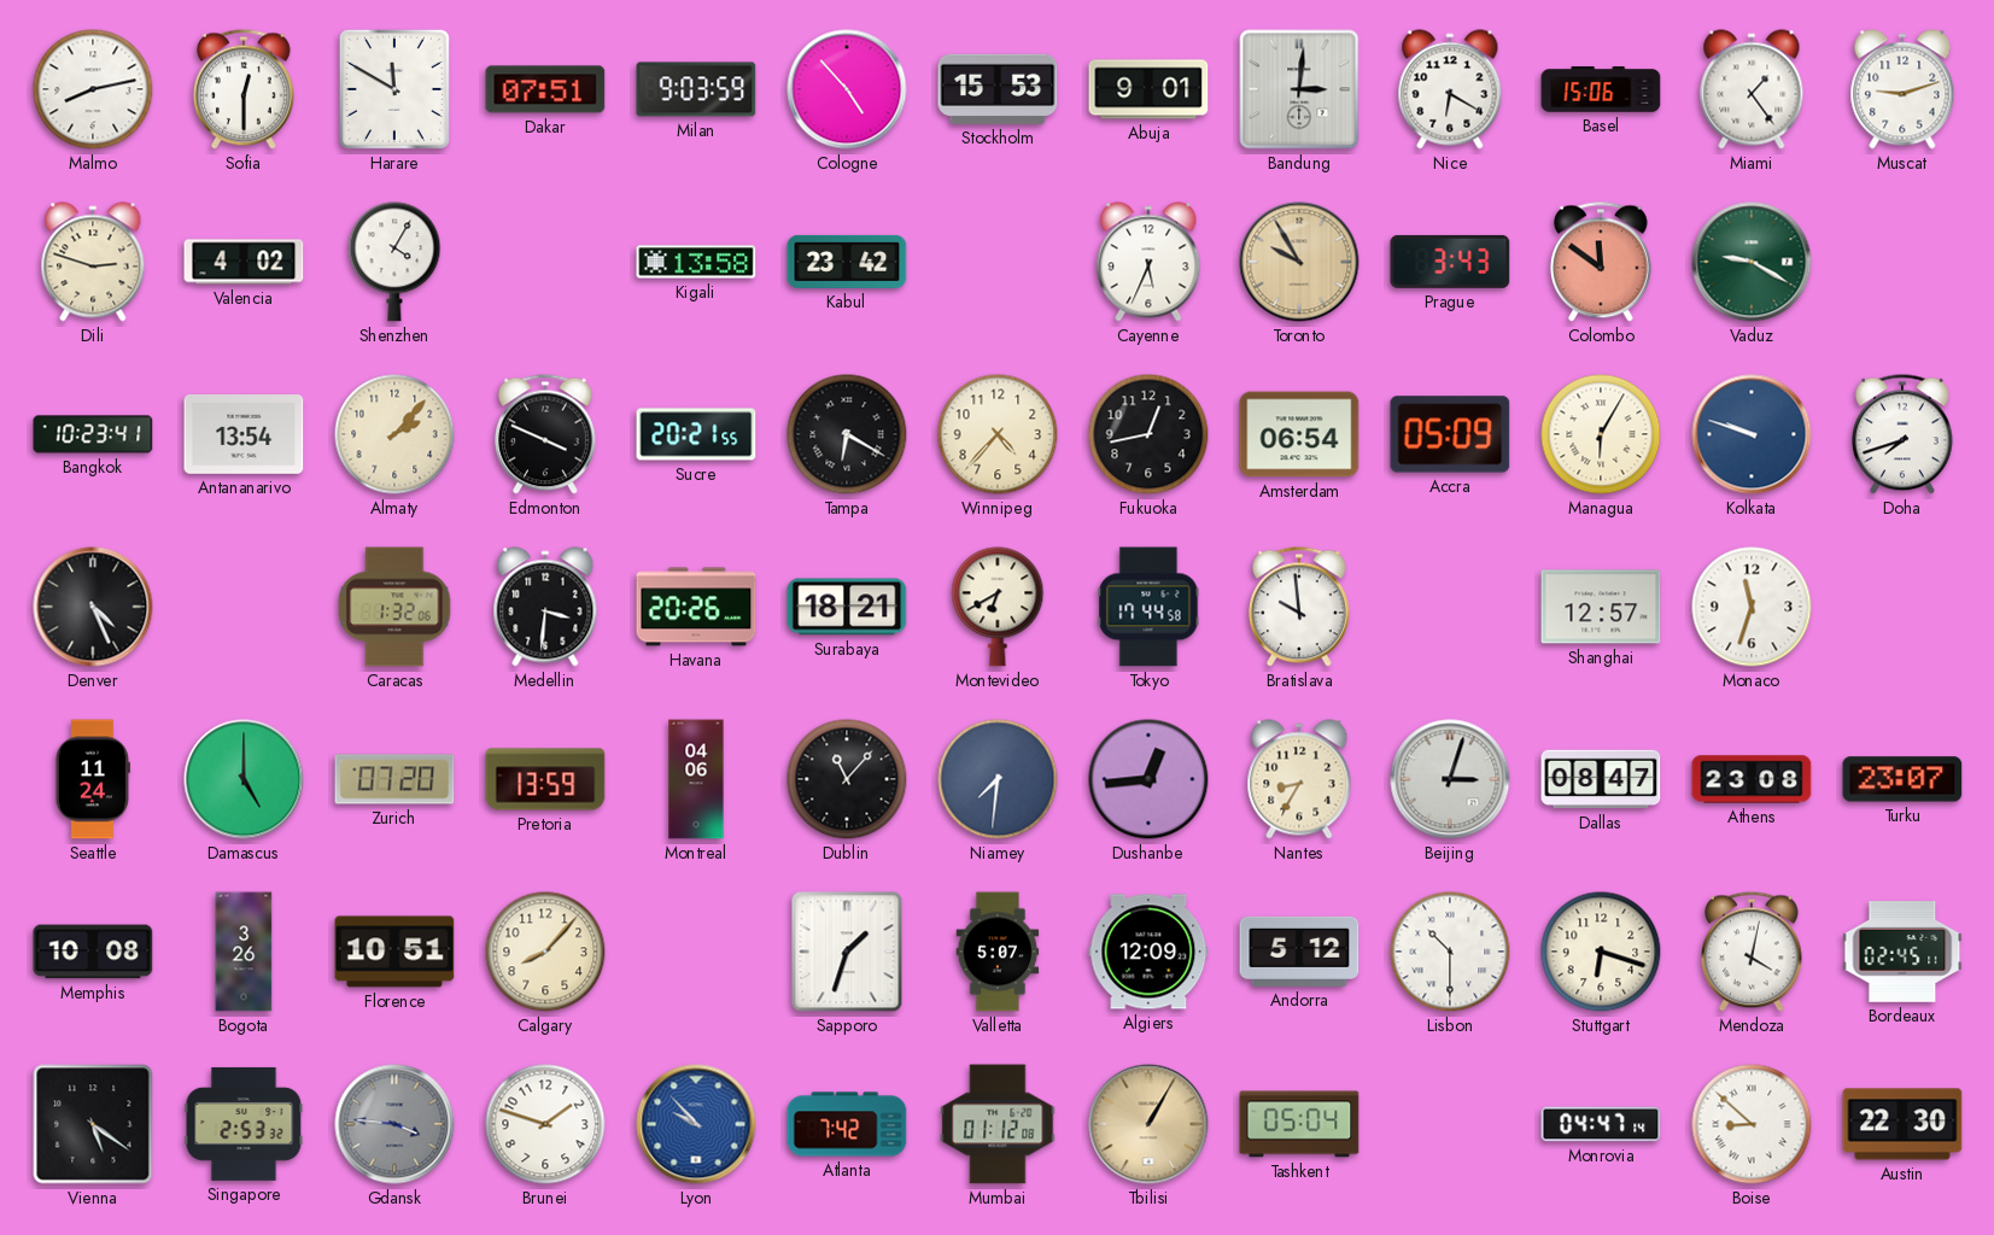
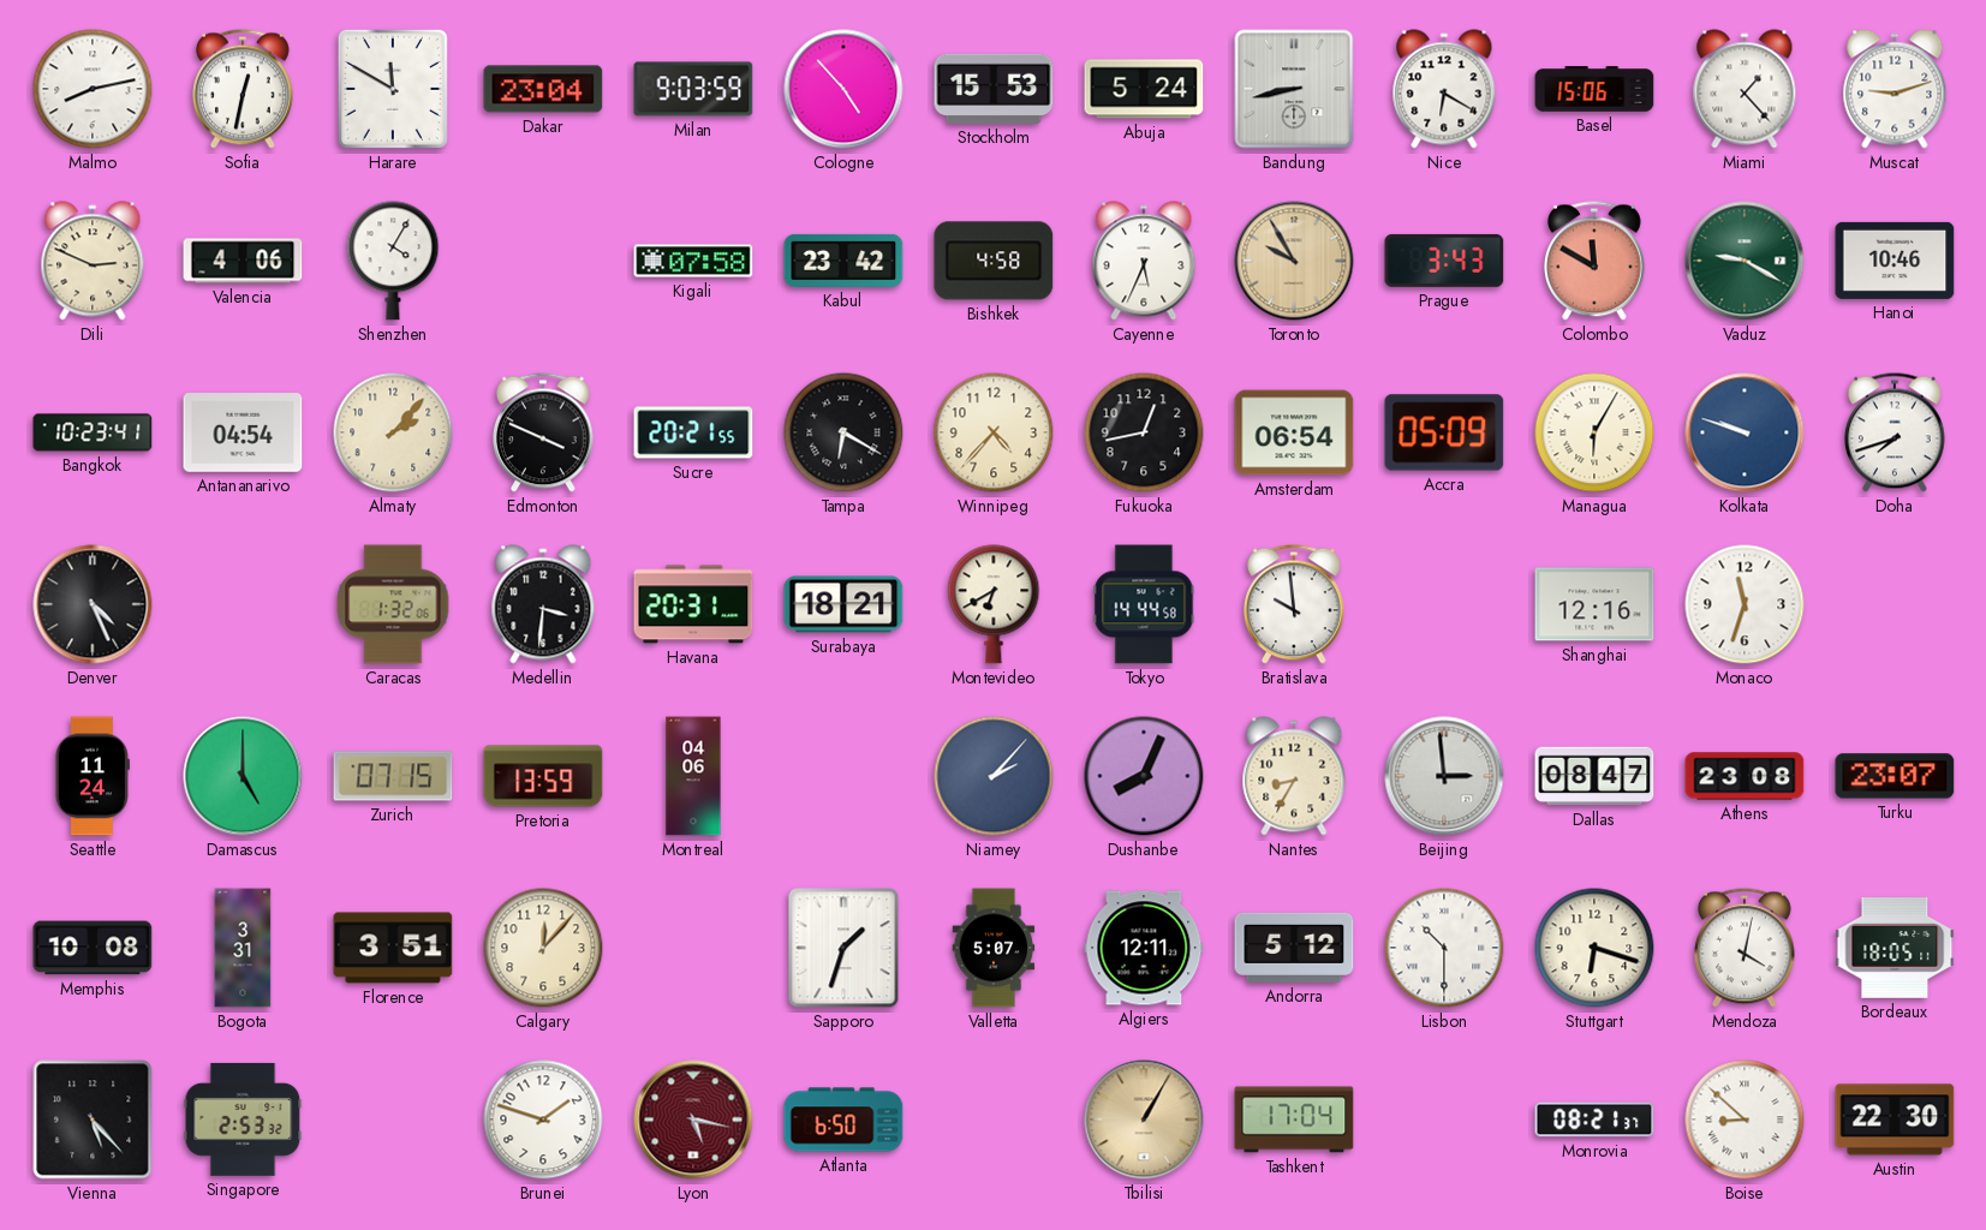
Sofia: 12:30 -> 12:32
Dakar: 07:51 -> 23:04
Abuja: 9:01 -> 5:24
Bandung: 3:01 -> 8:43
Miami: 1:24 -> 1:23
Dili: 2:48 -> 2:49
Valencia: 4:02 -> 4:06
Kigali: 13:58 -> 07:58
Bishkek: none -> 4:58
Colombo: 11:51 -> 11:50
Hanoi: none -> 10:46
Antananarivo: 13:54 -> 04:54
Havana: 20:26 -> 20:31
Tokyo: 17:44 -> 14:44
Shanghai: 12:57 -> 12:16
Zurich: 07:20 -> 07:15
Dublin: 11:07 -> none
Niamey: 7:31 -> 2:07
Dushanbe: 12:44 -> 8:04
Beijing: 3:03 -> 2:59
Bogota: 3:26 -> 3:31
Florence: 10:51 -> 3:51
Calgary: 8:07 -> 12:07
Algiers: 12:09 -> 12:11
Bordeaux: 02:45 -> 18:05
Vienna: 5:21 -> 5:23
Gdansk: 3:46 -> none
Lyon: 9:53 -> 5:17
Lyon dial: blue -> burgundy
Atlanta: 7:42 -> 6:50
Mumbai: 01:12 -> none
Tashkent: 05:04 -> 17:04
Monrovia: 04:47 -> 08:21
